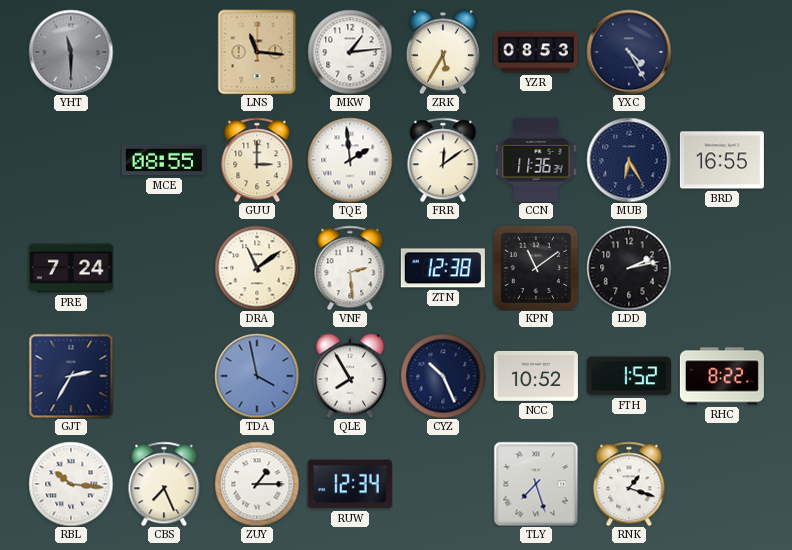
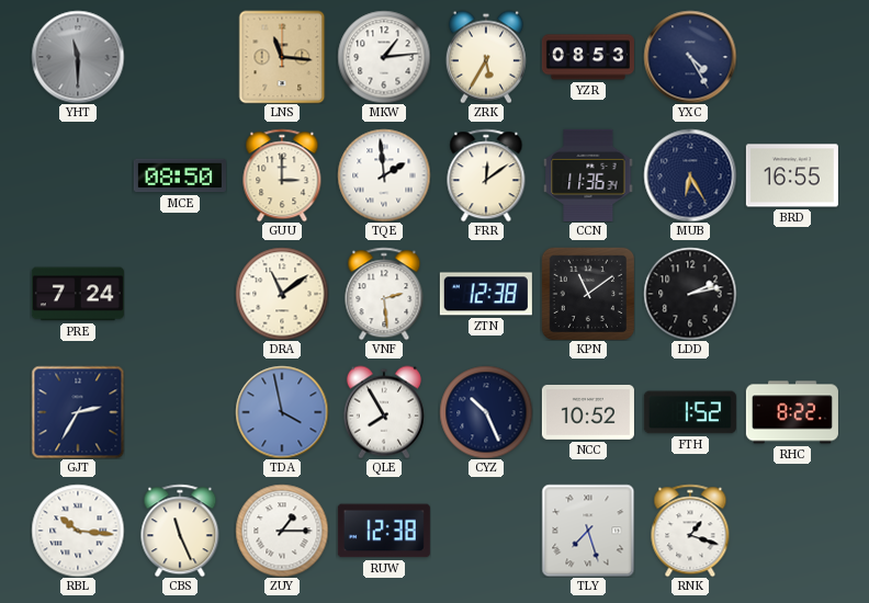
MCE: 08:55 -> 08:50
CBS: 7:26 -> 11:26
RUW: 12:34 -> 12:38
